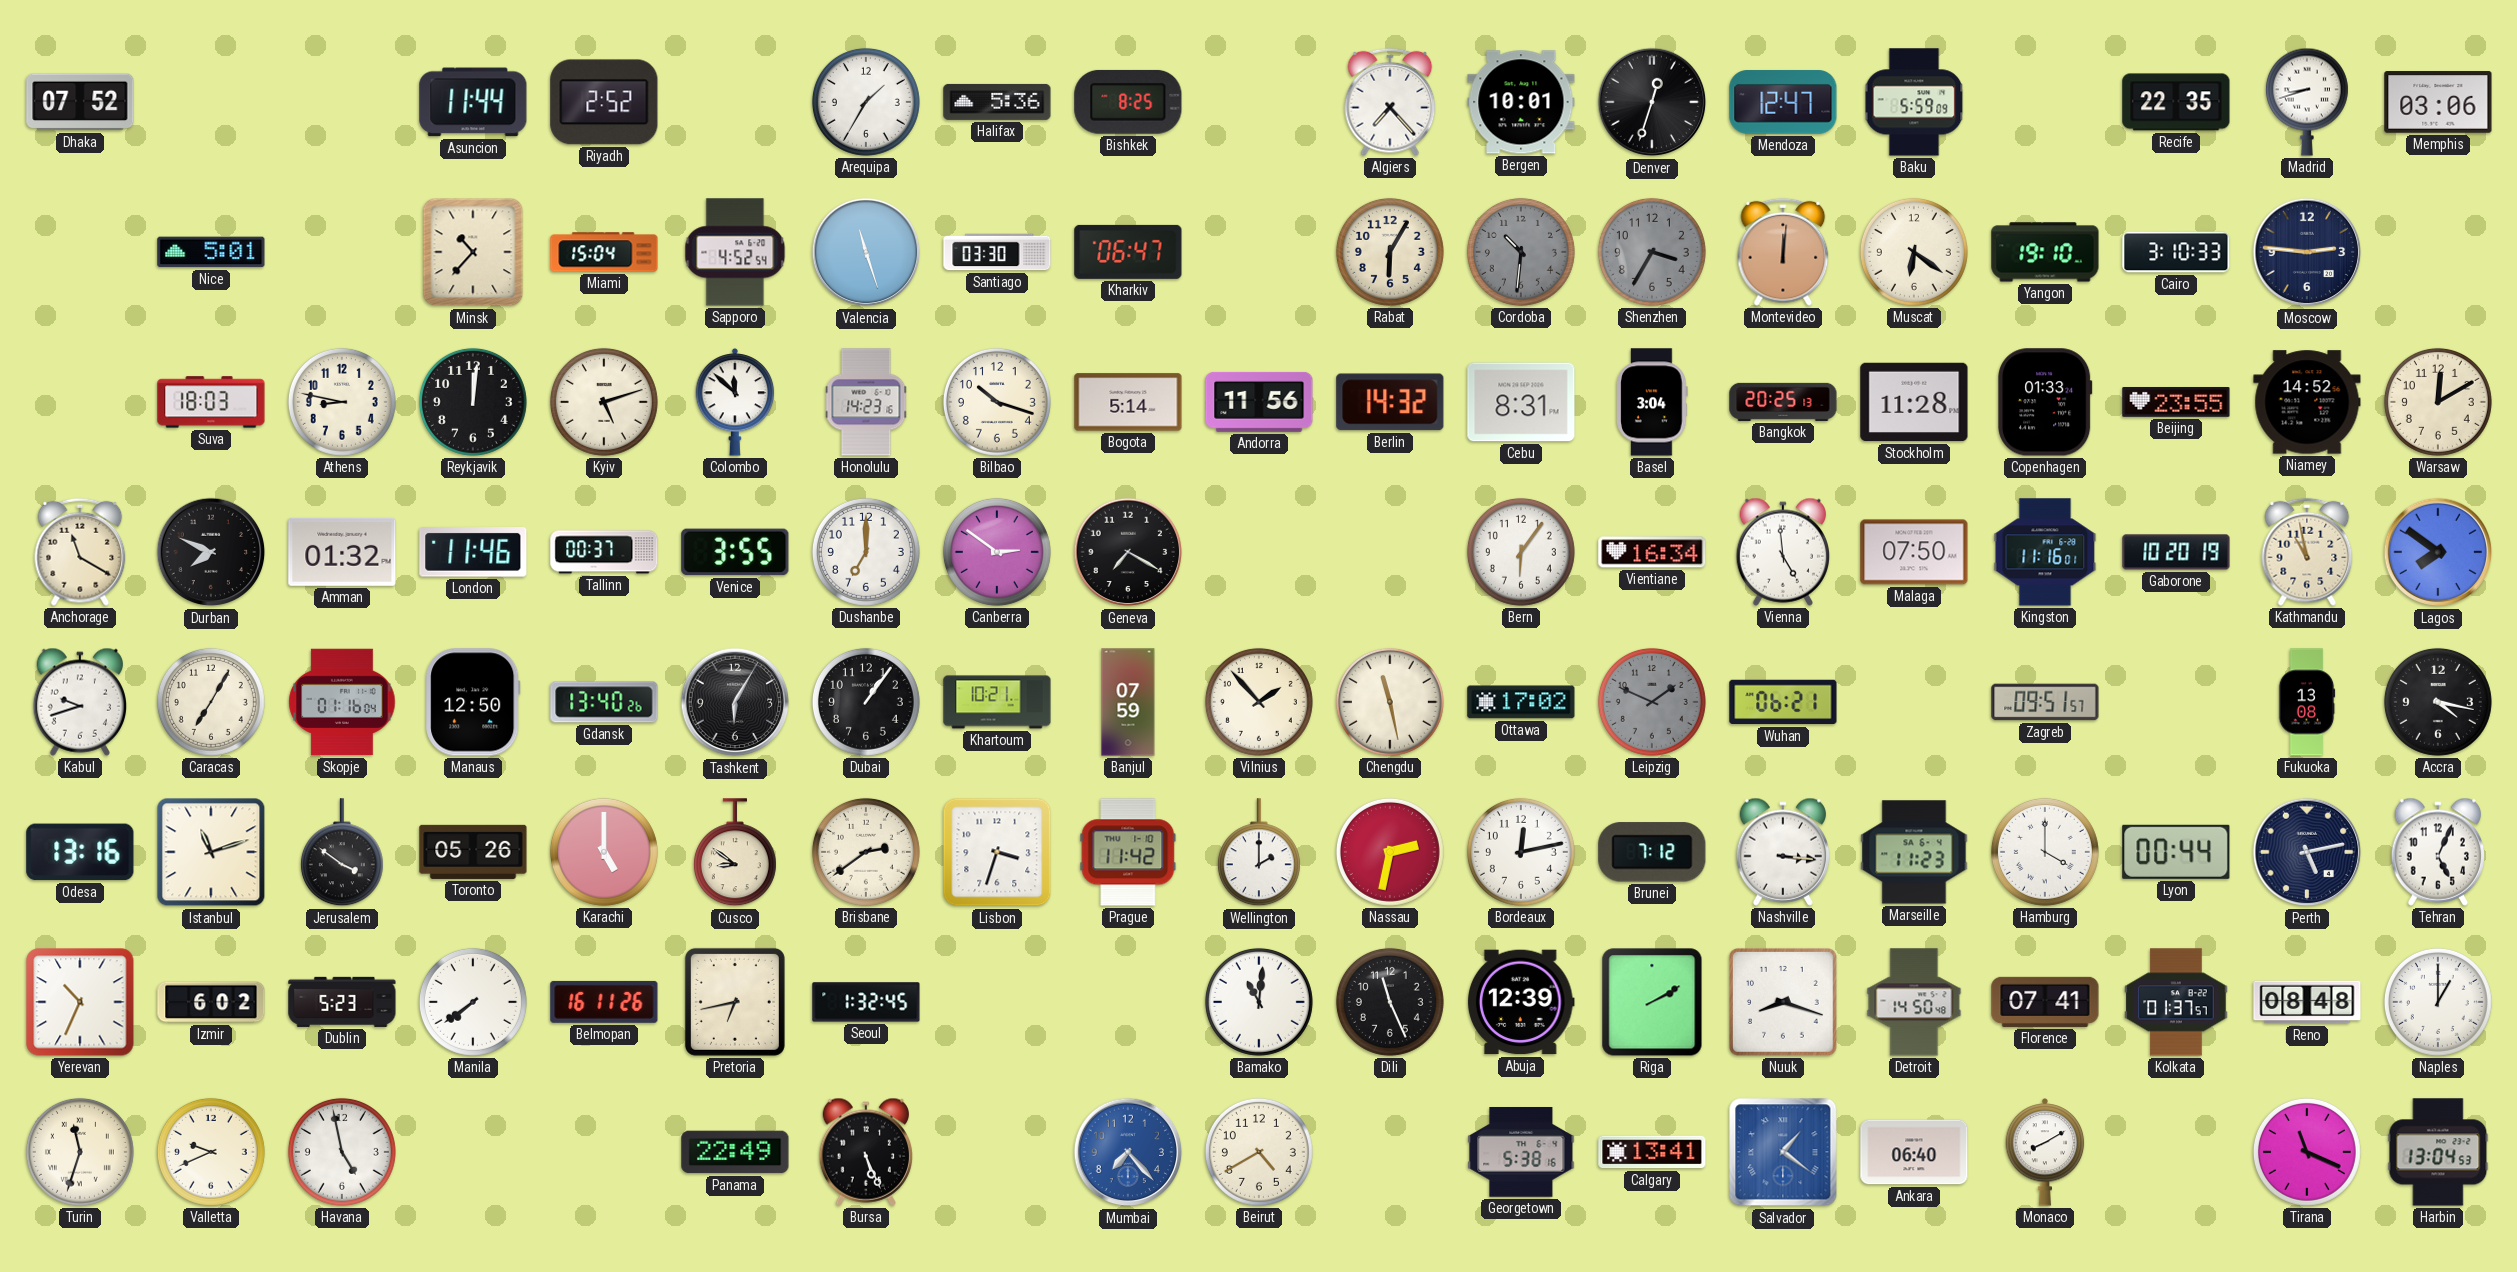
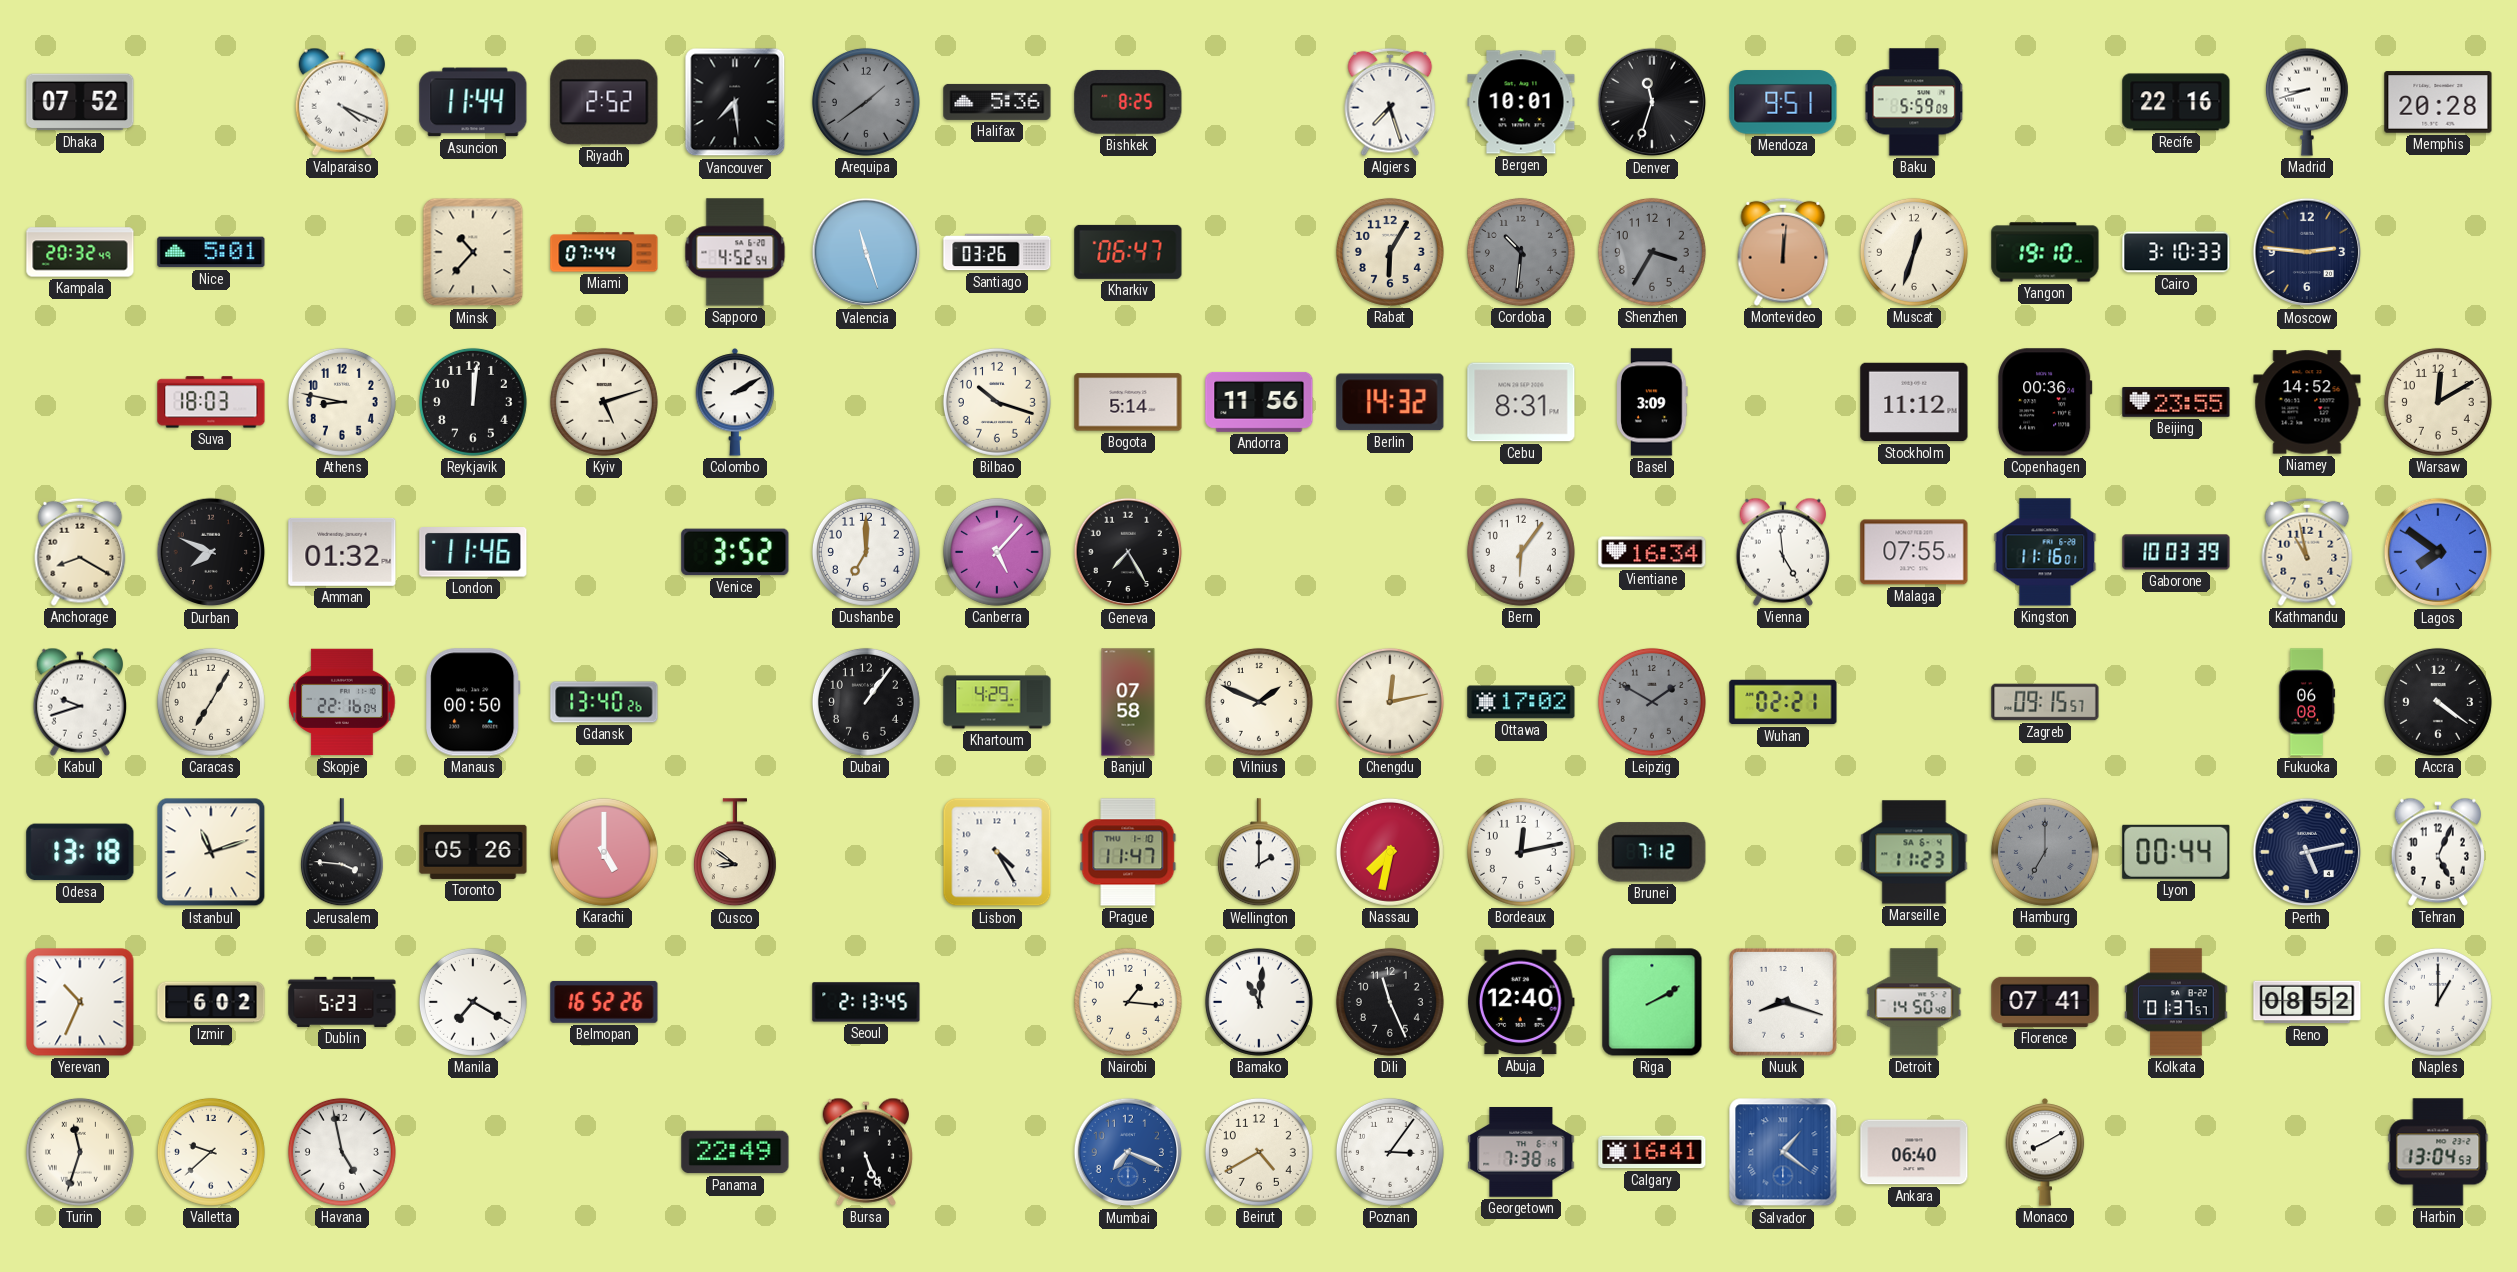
Valparaiso: none -> 4:19
Vancouver: none -> 7:29
Arequipa: 1:35 -> 1:39
Arequipa dial: white -> grey
Algiers: 7:23 -> 7:27
Denver: 12:33 -> 11:33
Mendoza: 12:47 -> 9:51
Recife: 22:35 -> 22:16
Memphis: 03:06 -> 20:28
Kampala: none -> 20:32
Miami: 15:04 -> 07:44
Santiago: 03:30 -> 03:26
Muscat: 6:21 -> 12:33
Colombo: 11:52 -> 2:10
Honolulu: 14:23 -> none
Basel: 3:04 -> 3:09
Bangkok: 20:25 -> none
Stockholm: 11:28 -> 11:12
Copenhagen: 01:33 -> 00:36
Anchorage: 11:20 -> 8:20
Tallinn: 00:37 -> none
Venice: 3:55 -> 3:52
Canberra: 2:51 -> 5:07
Geneva: 7:20 -> 7:25
Malaga: 07:50 -> 07:55
Gaborone: 10:20 -> 10:03
Skopje: 01:16 -> 22:16
Manaus: 12:50 -> 00:50
Tashkent: 6:05 -> none
Khartoum: 10:21 -> 4:29
Banjul: 07:59 -> 07:58
Vilnius: 1:53 -> 1:49
Chengdu: 11:28 -> 12:13
Leipzig: 1:49 -> 1:50
Wuhan: 06:21 -> 02:21
Zagreb: 09:51 -> 09:15
Fukuoka: 13:08 -> 06:08
Accra: 4:17 -> 4:21
Odesa: 13:16 -> 13:18
Jerusalem: 3:51 -> 3:46
Brisbane: 2:39 -> none
Lisbon: 3:33 -> 4:25
Prague: 11:42 -> 11:47
Nassau: 2:32 -> 7:32
Nashville: 3:16 -> none
Hamburg: 4:00 -> 7:00
Hamburg dial: white -> grey
Manila: 7:39 -> 7:20
Belmopan: 16:11 -> 16:52
Pretoria: 6:43 -> none
Seoul: 1:32 -> 2:13
Nairobi: none -> 1:16
Abuja: 12:39 -> 12:40
Reno: 08:48 -> 08:52
Valletta: 9:41 -> 9:38
Mumbai: 7:23 -> 7:19
Poznan: none -> 3:06
Georgetown: 5:38 -> 7:38
Calgary: 13:41 -> 16:41
Tirana: 11:19 -> none
